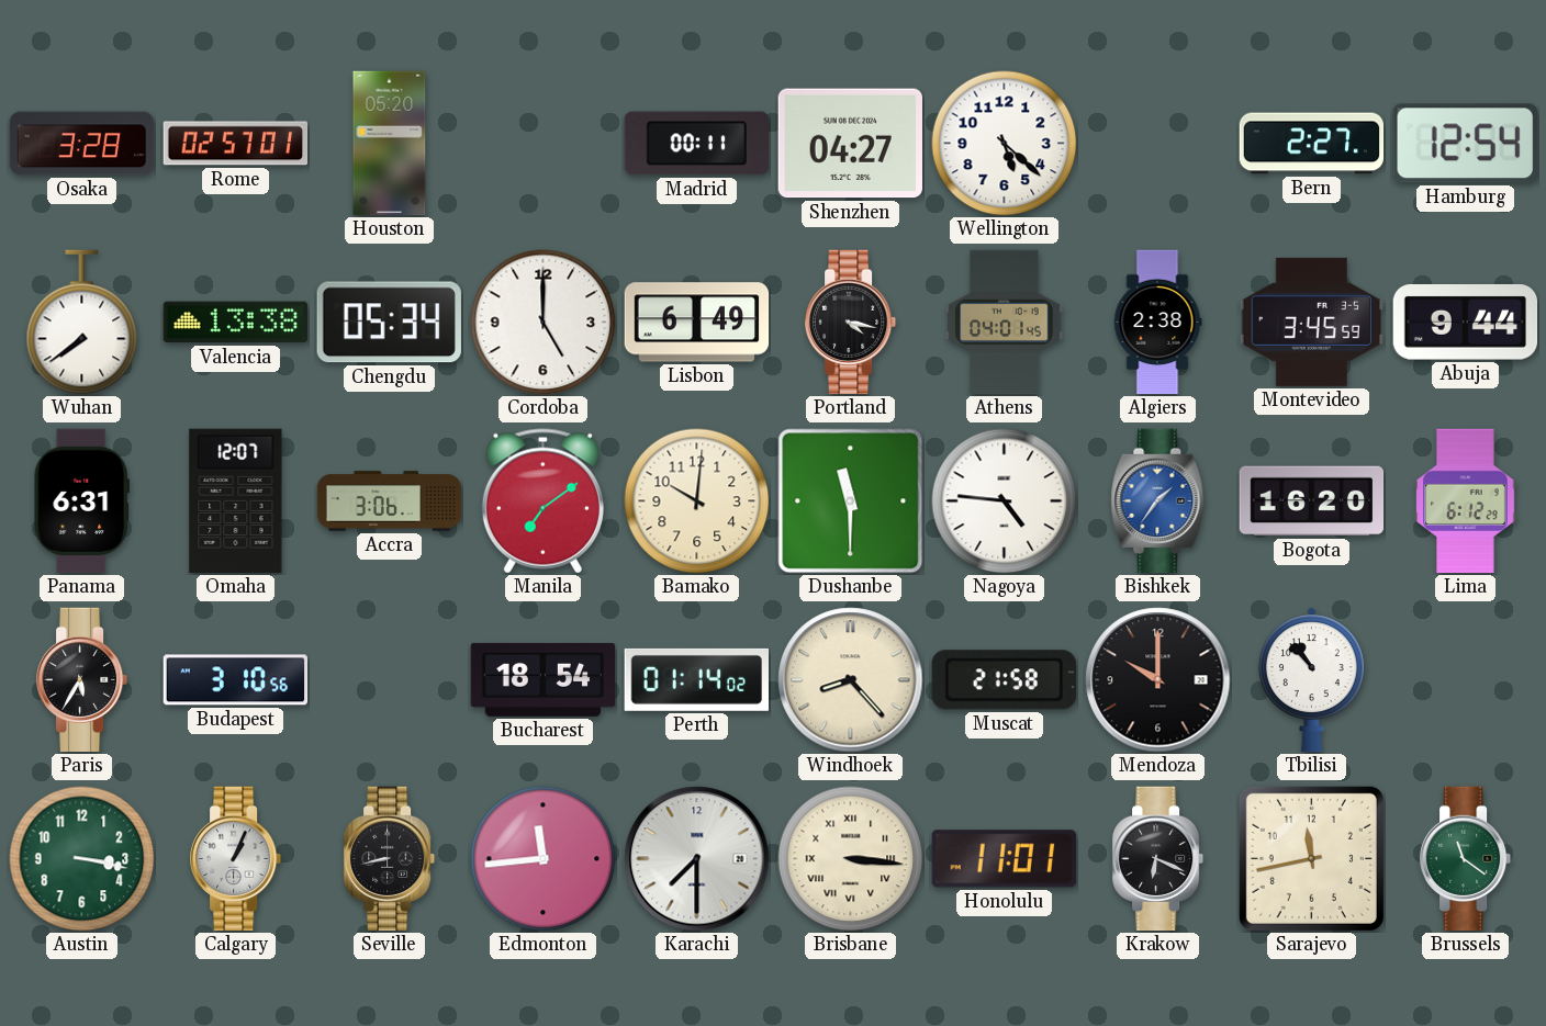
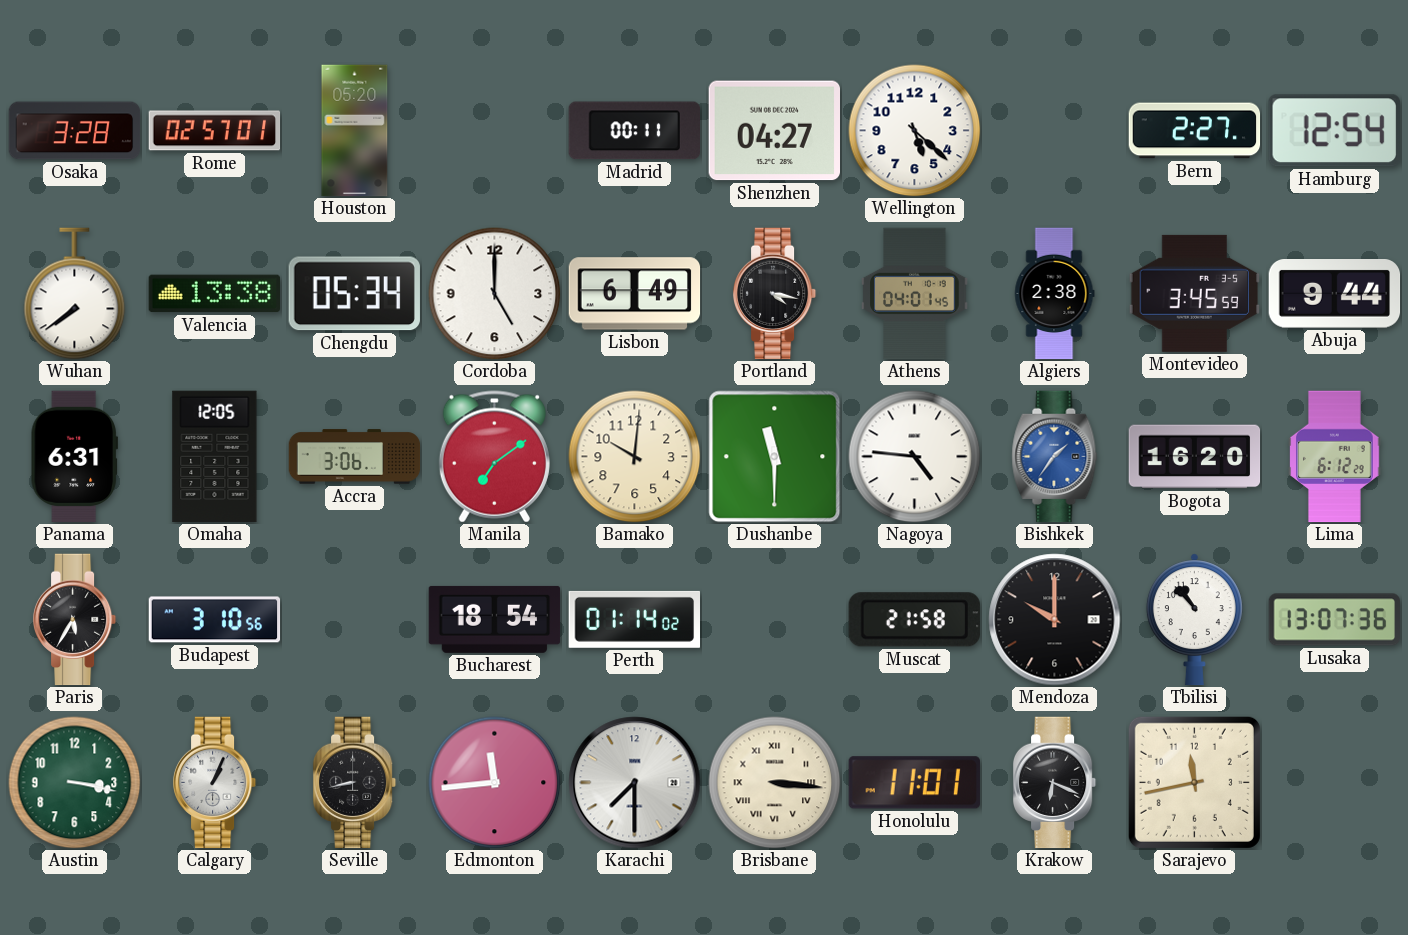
Omaha: 12:07 -> 12:05
Windhoek: 8:23 -> none
Lusaka: none -> 13:07
Brussels: 11:21 -> none
